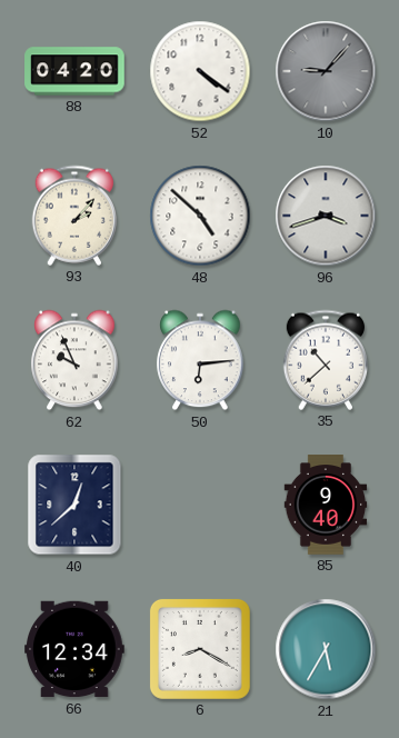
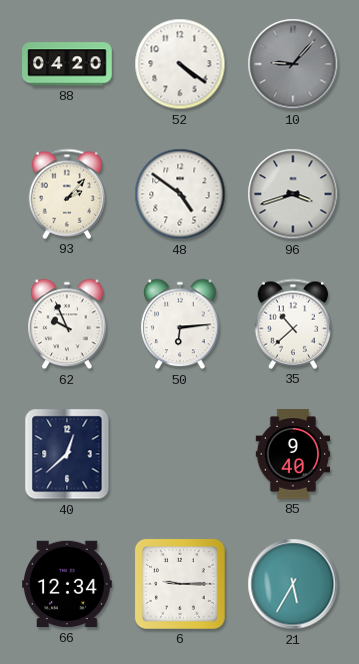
48: 4:52 -> 4:51
6: 8:20 -> 9:15
